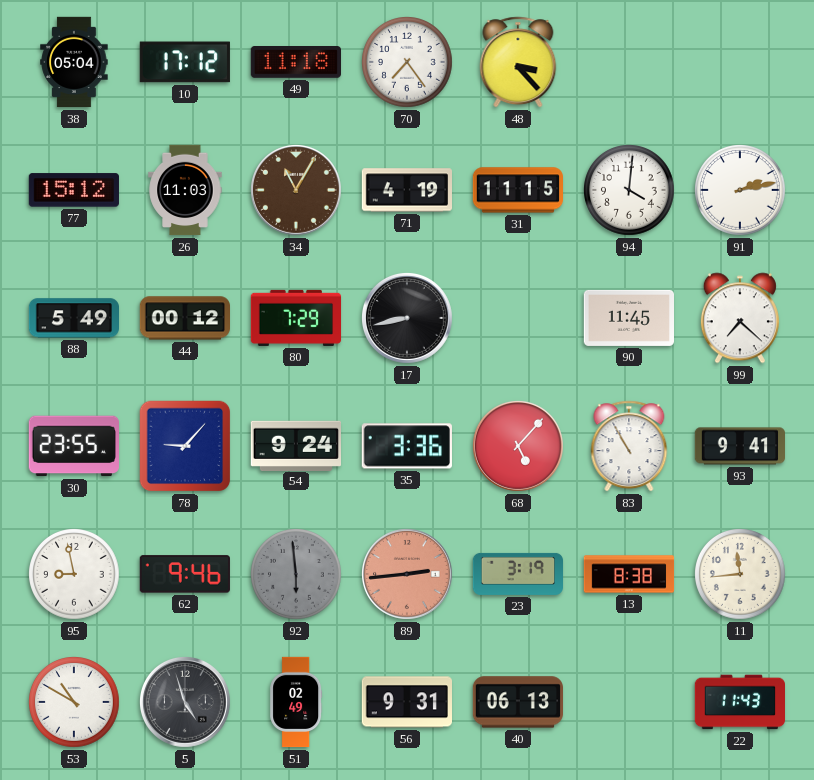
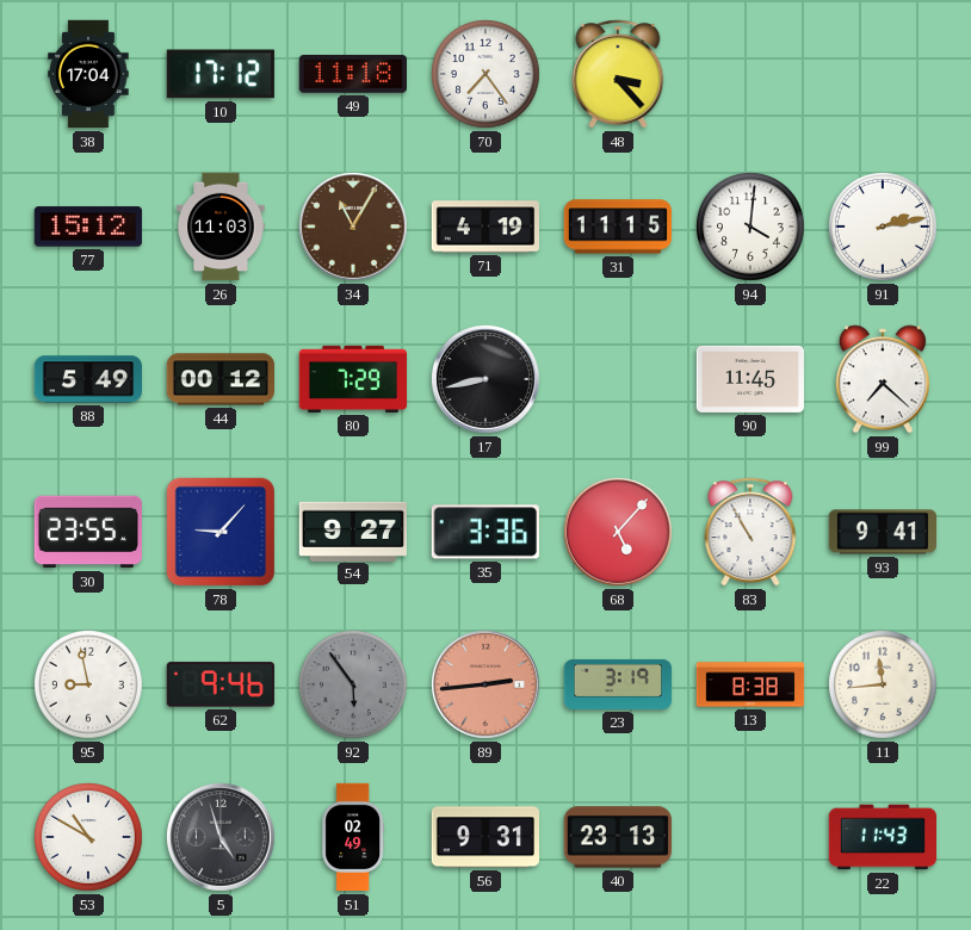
38: 05:04 -> 17:04
54: 9:24 -> 9:27
92: 5:59 -> 5:54
40: 06:13 -> 23:13
